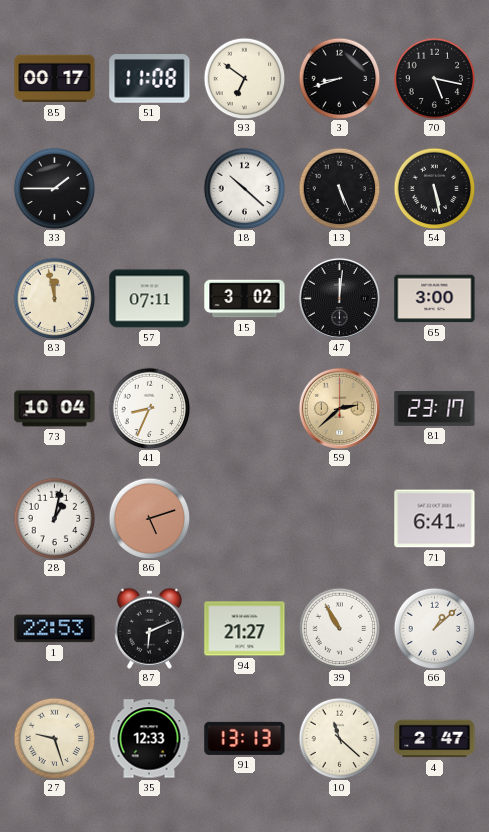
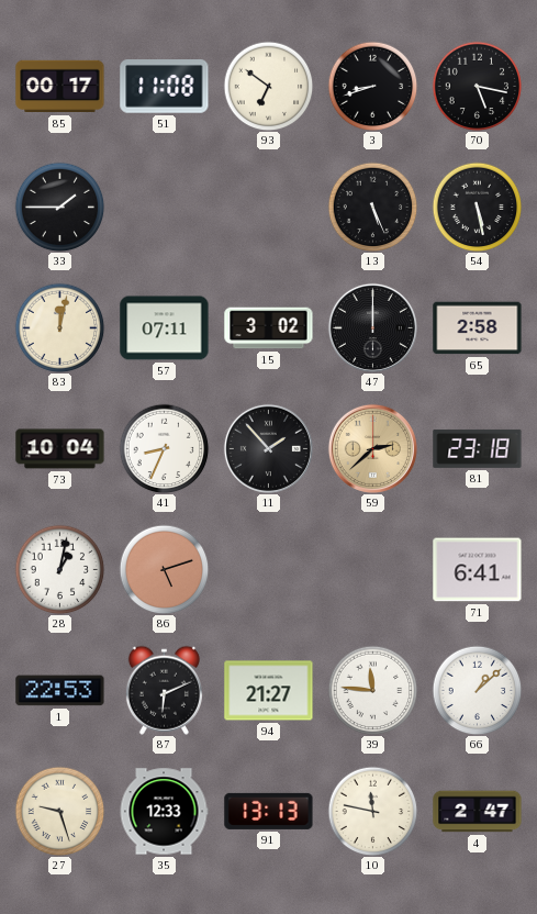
18: 10:22 -> none
83: 11:58 -> 12:02
47: 12:01 -> 12:00
65: 3:00 -> 2:58
11: none -> 1:53
81: 23:17 -> 23:18
39: 10:55 -> 11:46
10: 11:22 -> 11:47
